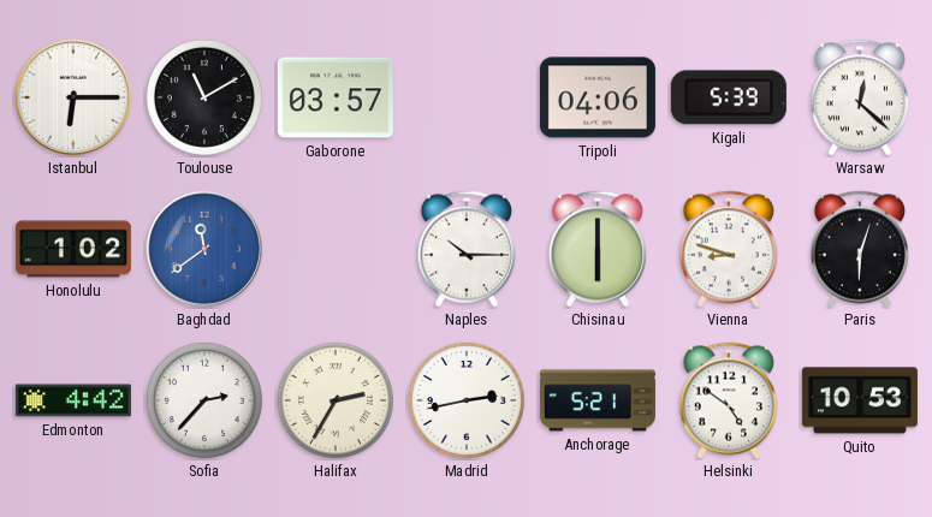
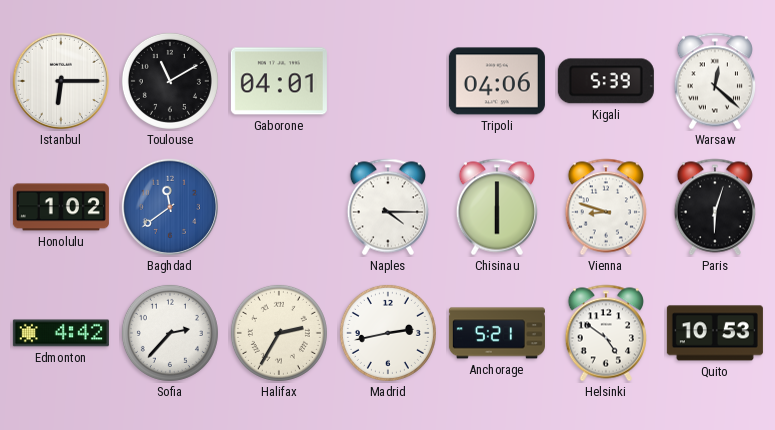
Gaborone: 03:57 -> 04:01
Naples: 10:15 -> 4:15
